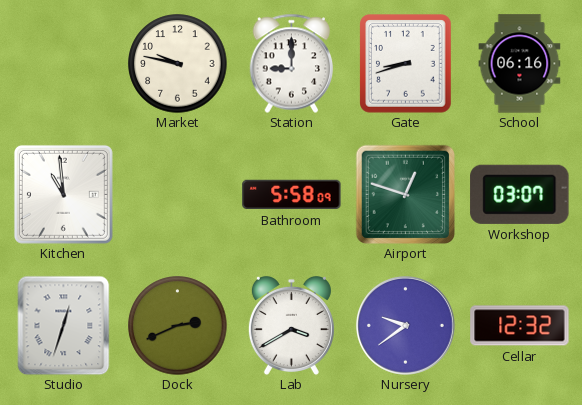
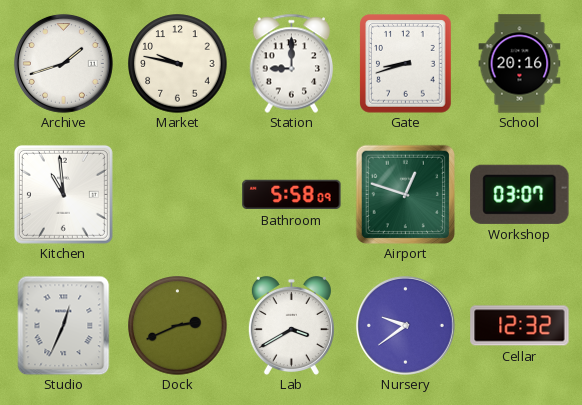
Archive: none -> 1:42
School: 06:16 -> 20:16
Studio: 12:33 -> 12:34
